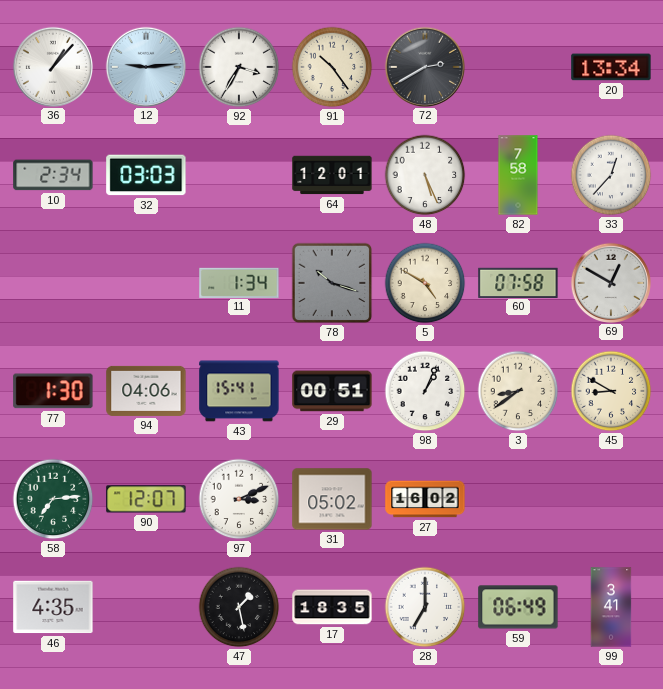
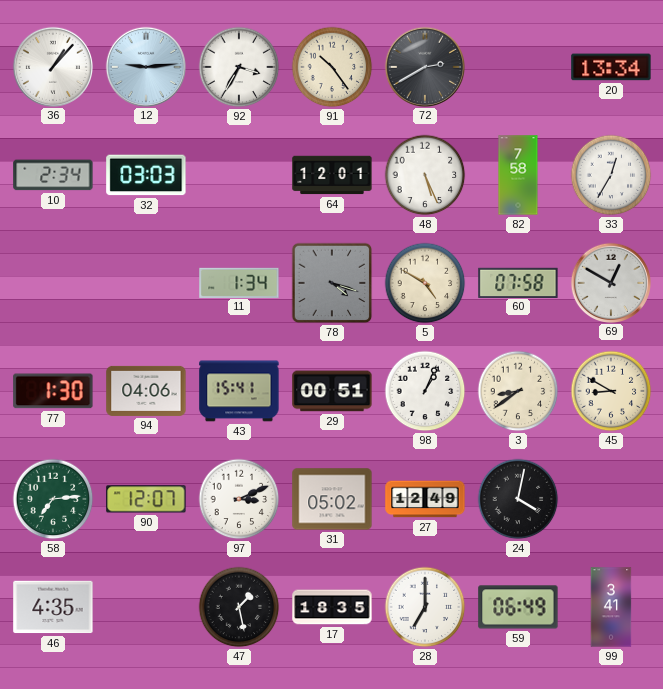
33: 12:37 -> 12:35
78: 10:18 -> 4:18
27: 16:02 -> 12:49
24: none -> 4:02
